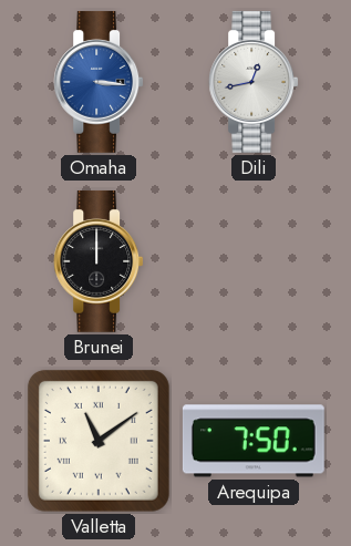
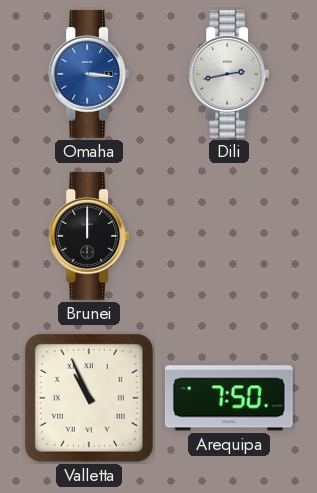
Dili: 12:43 -> 2:43
Valletta: 11:09 -> 10:56
